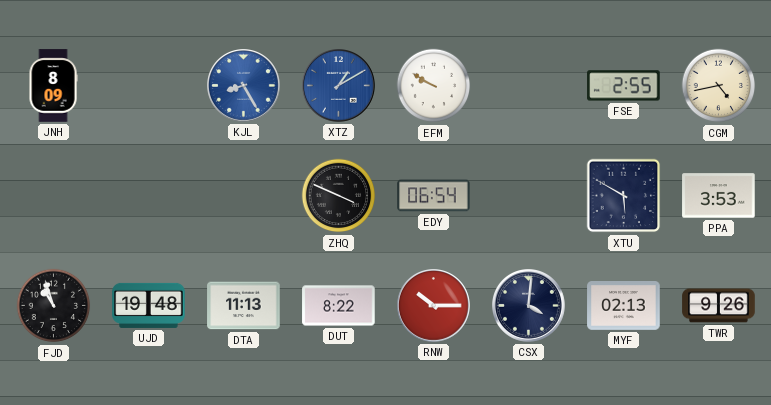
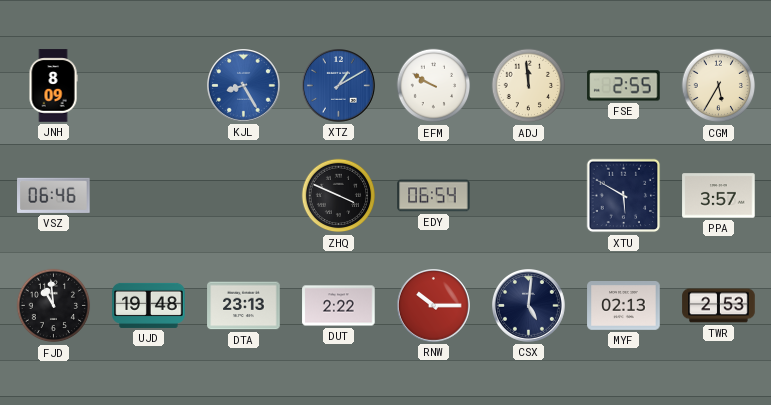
ADJ: none -> 11:59
CGM: 4:43 -> 5:35
VSZ: none -> 06:46
PPA: 3:53 -> 3:57
FJD: 10:57 -> 10:59
DTA: 11:13 -> 23:13
DUT: 8:22 -> 2:22
CSX: 4:01 -> 5:01
TWR: 9:26 -> 2:53
